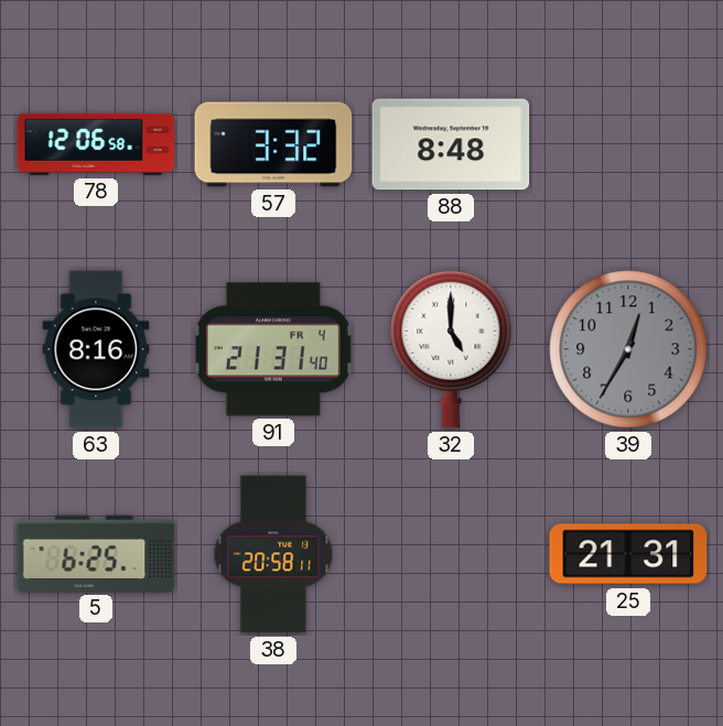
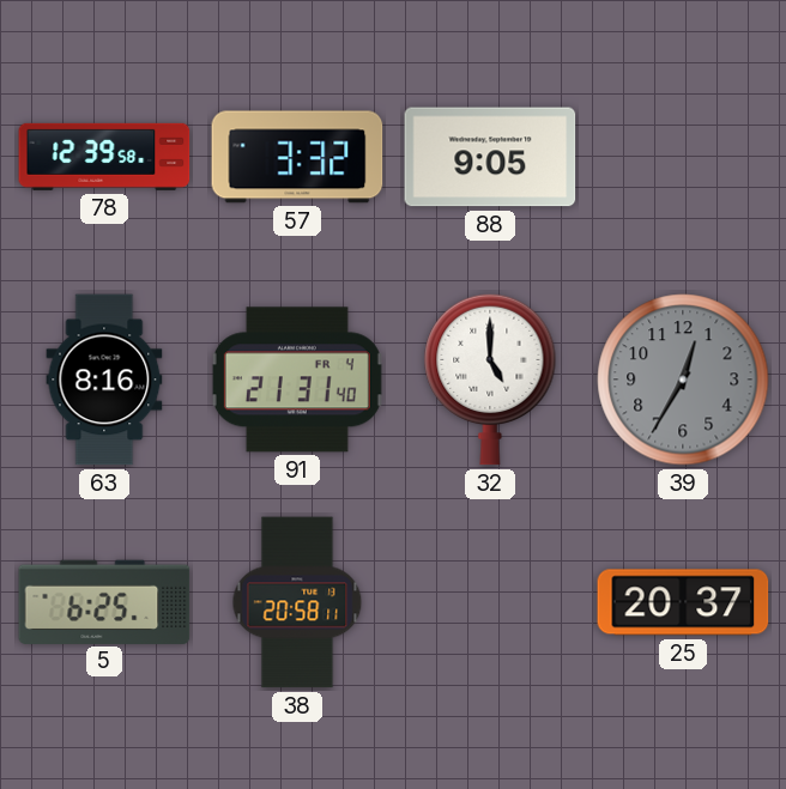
78: 12:06 -> 12:39
88: 8:48 -> 9:05
25: 21:31 -> 20:37
